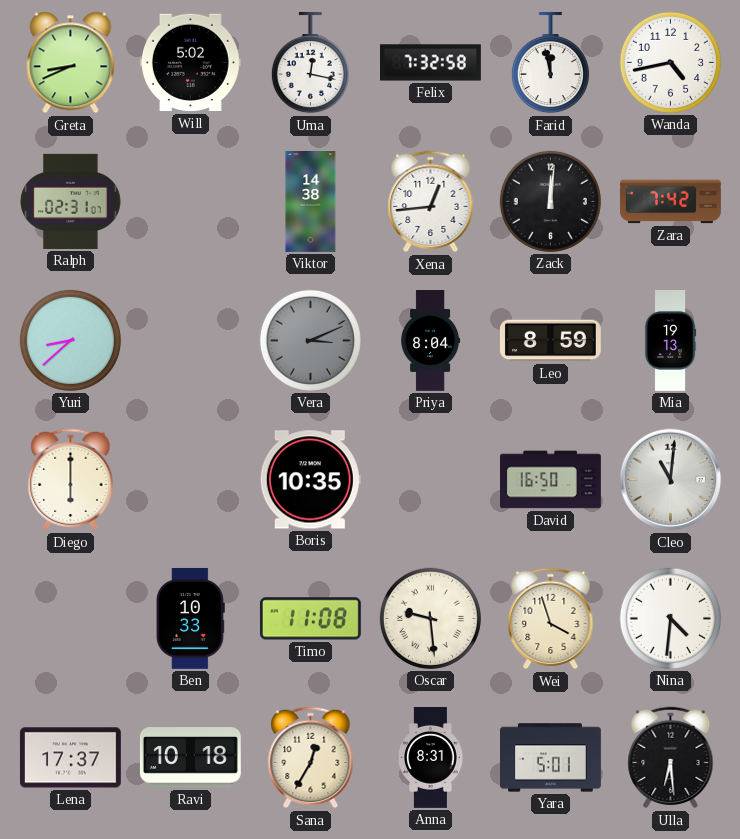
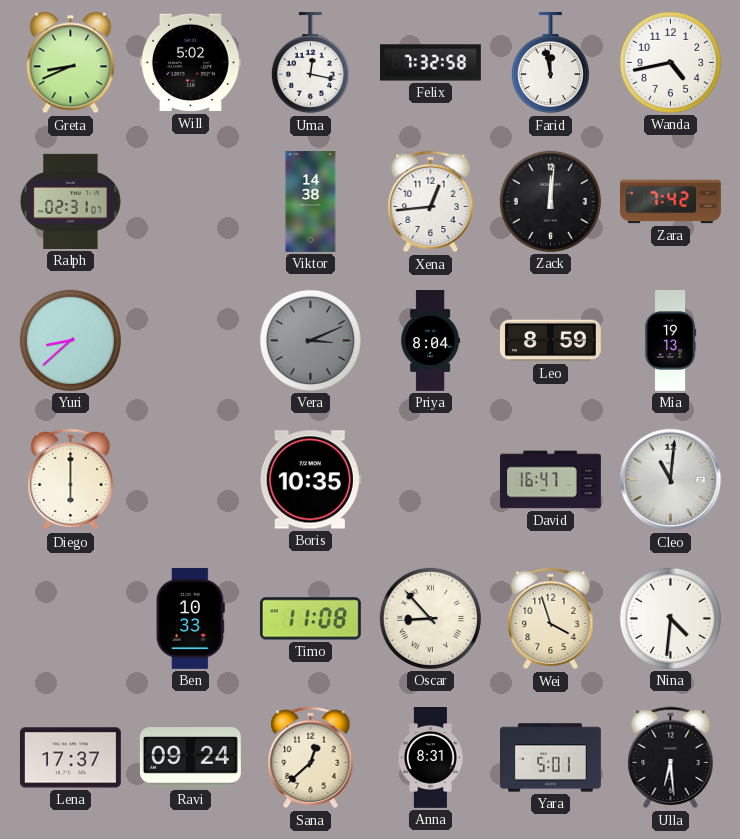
David: 16:50 -> 16:47
Oscar: 9:29 -> 8:53
Ravi: 10:18 -> 09:24
Sana: 12:35 -> 12:38
